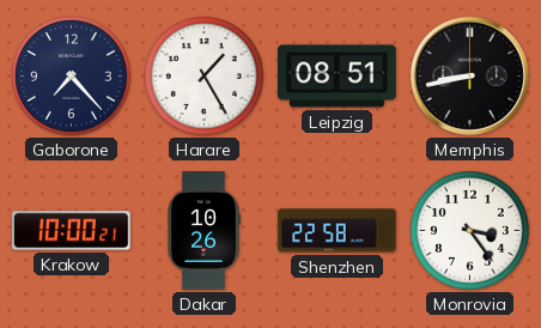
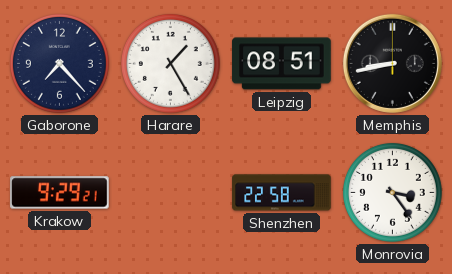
Krakow: 10:00 -> 9:29
Dakar: 10:26 -> none
